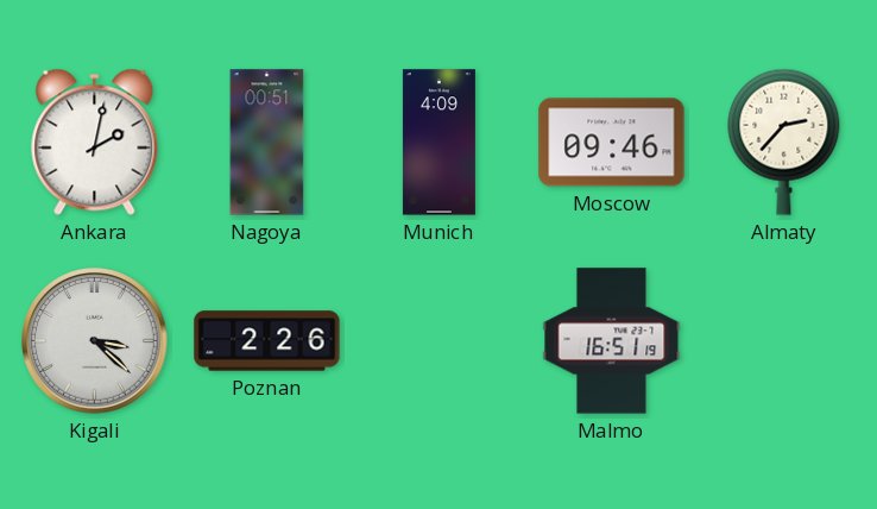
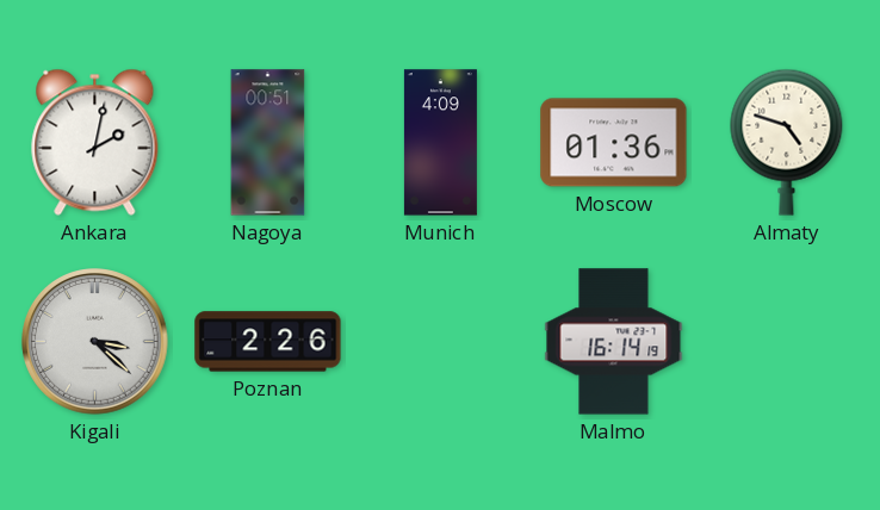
Moscow: 09:46 -> 01:36
Almaty: 2:37 -> 4:48
Malmo: 16:51 -> 16:14
